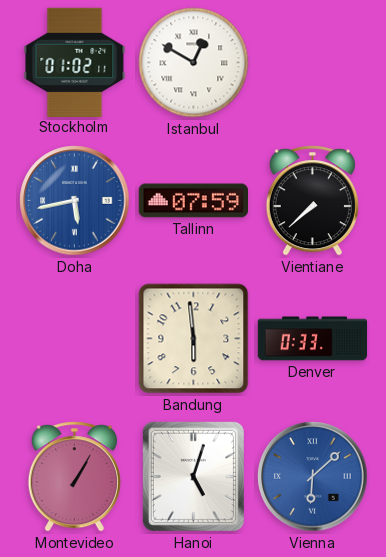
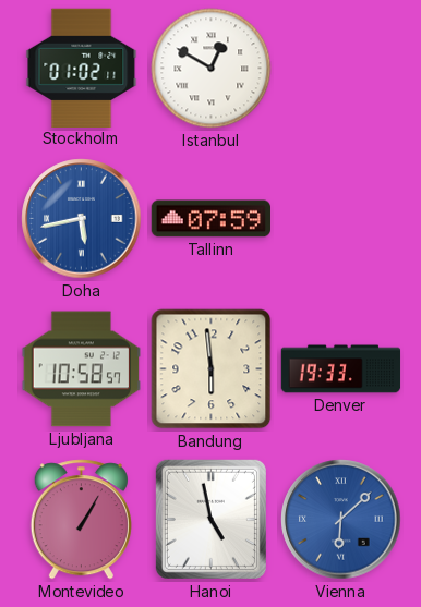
Vientiane: 7:38 -> none
Ljubljana: none -> 10:58
Denver: 0:33 -> 19:33
Hanoi: 5:03 -> 4:58
